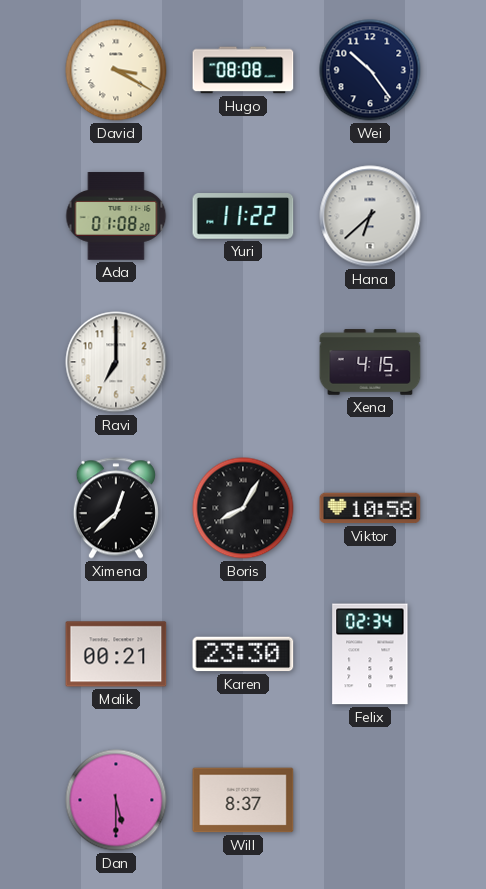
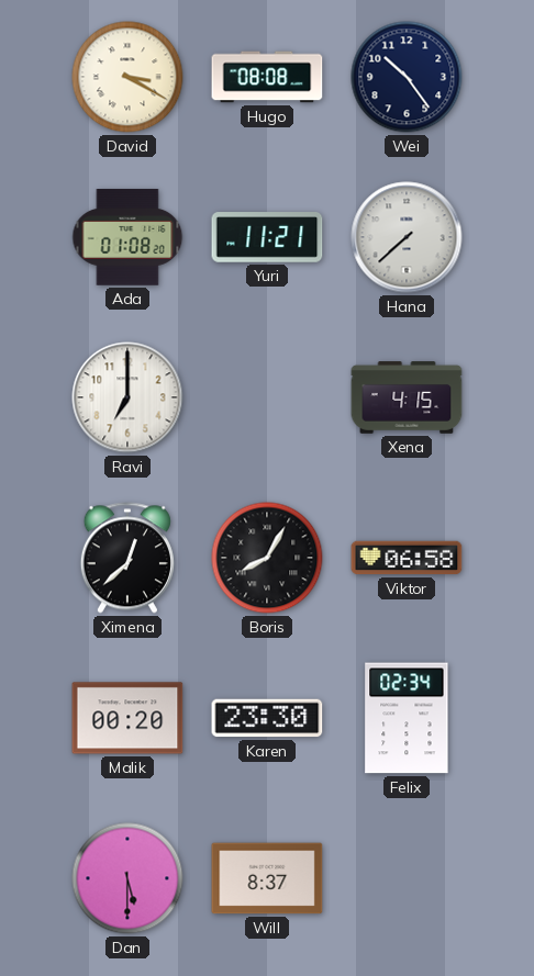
Yuri: 11:22 -> 11:21
Hana: 6:38 -> 7:38
Viktor: 10:58 -> 06:58
Malik: 00:21 -> 00:20
